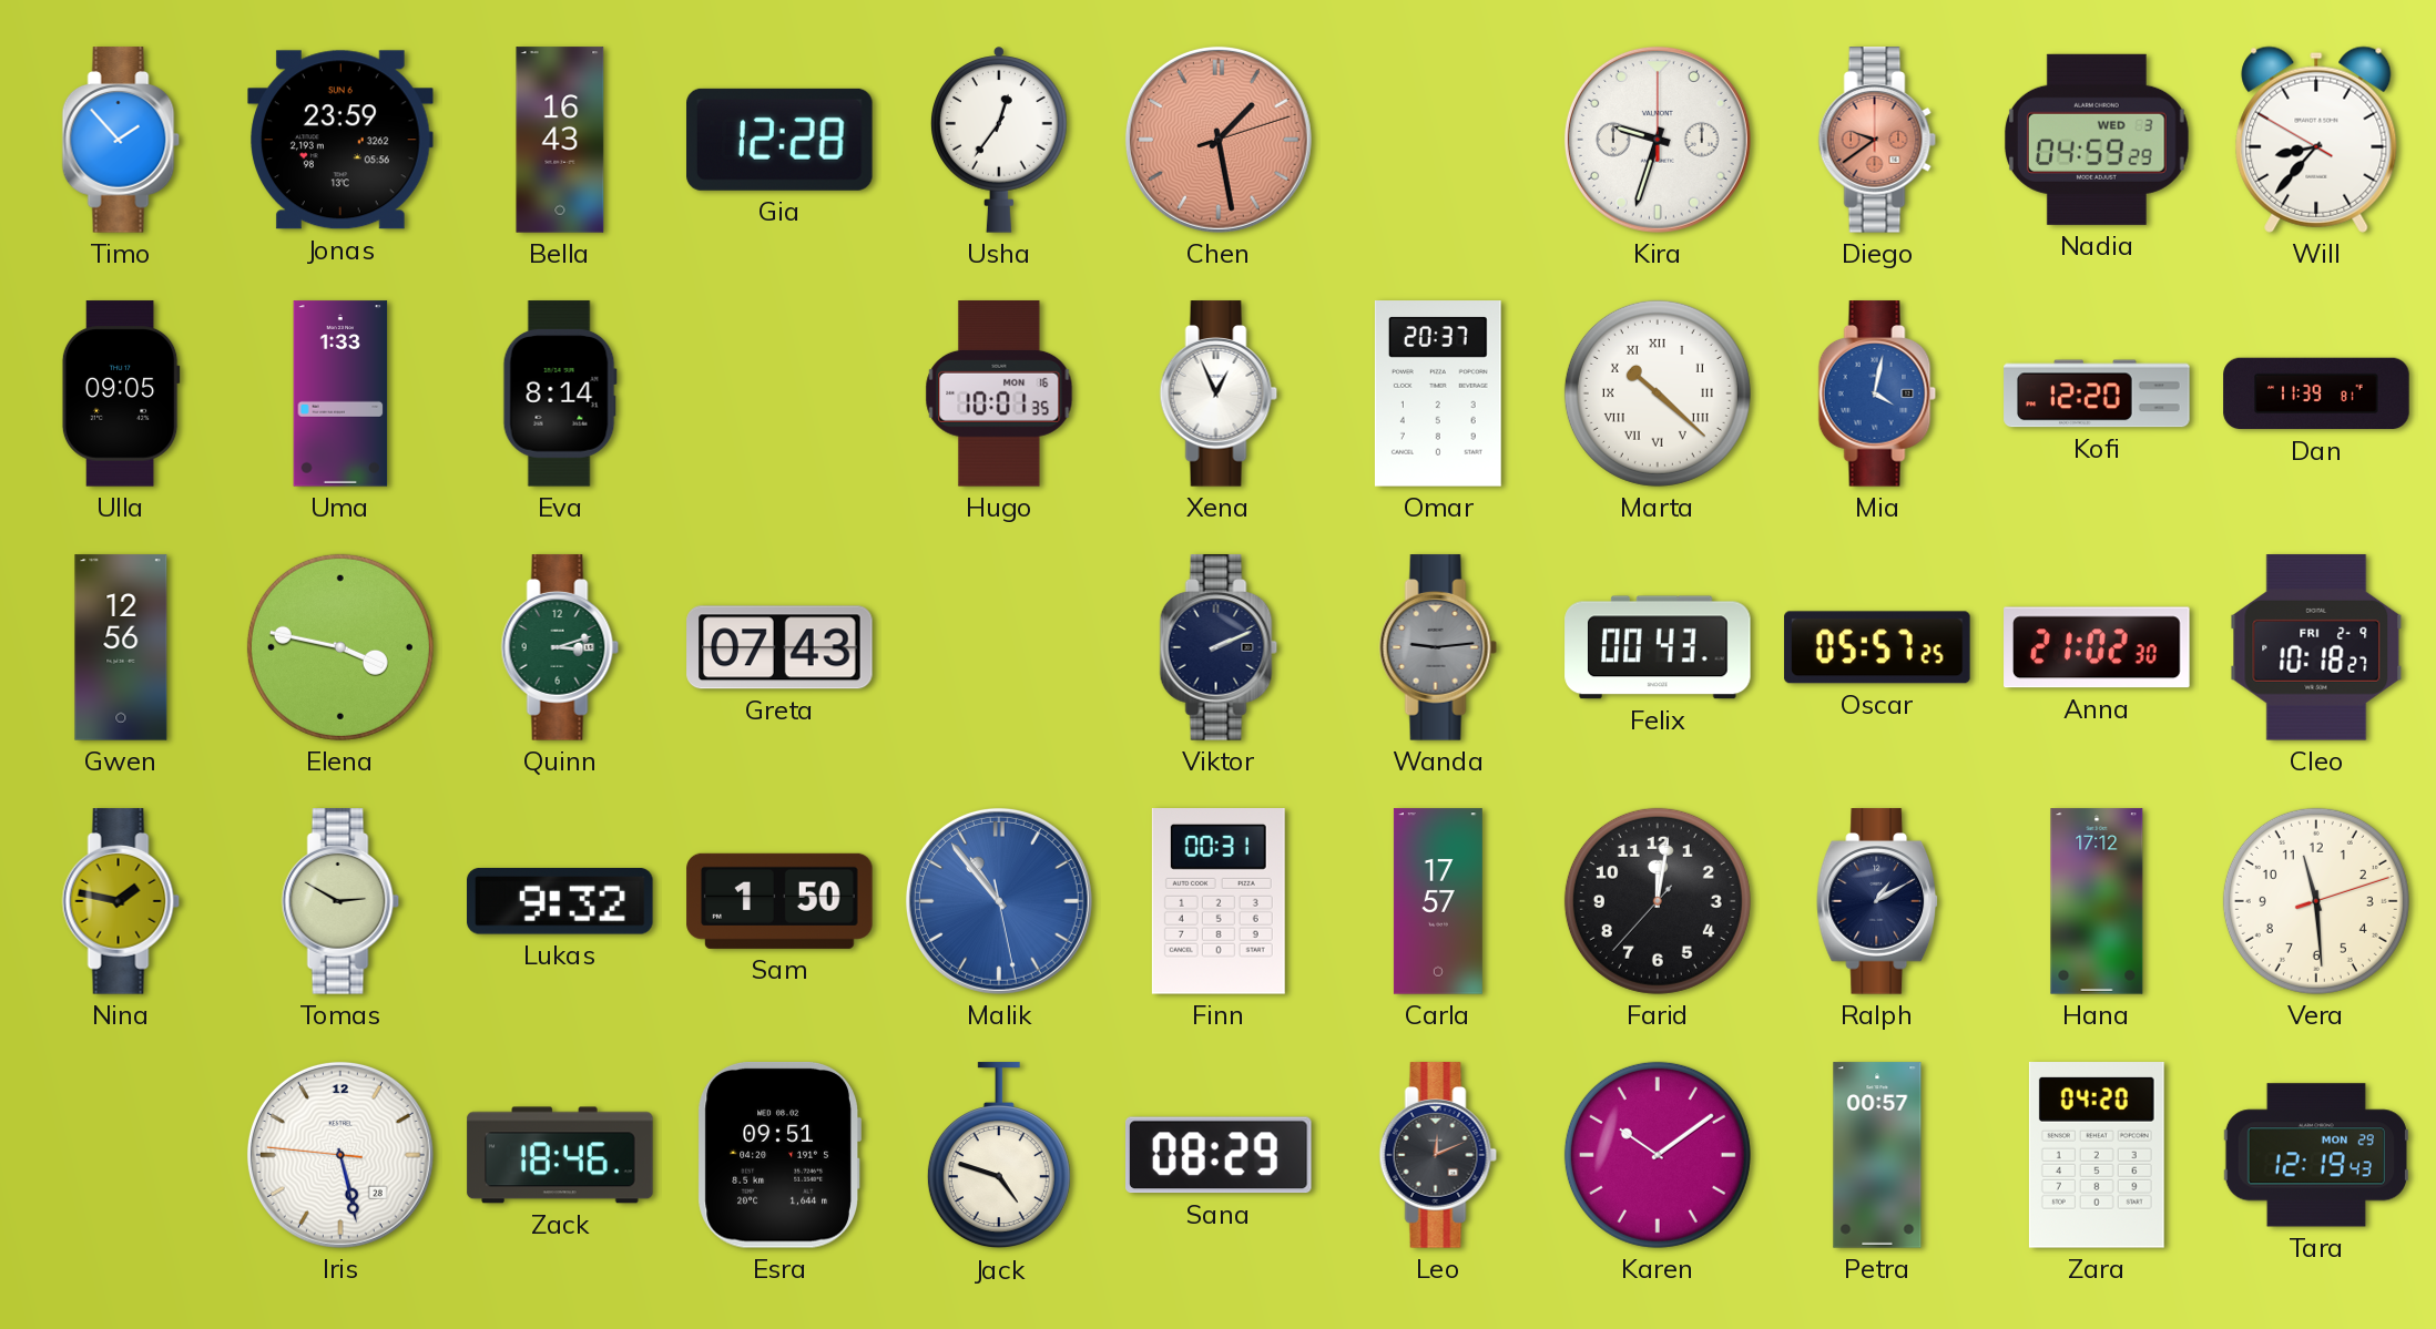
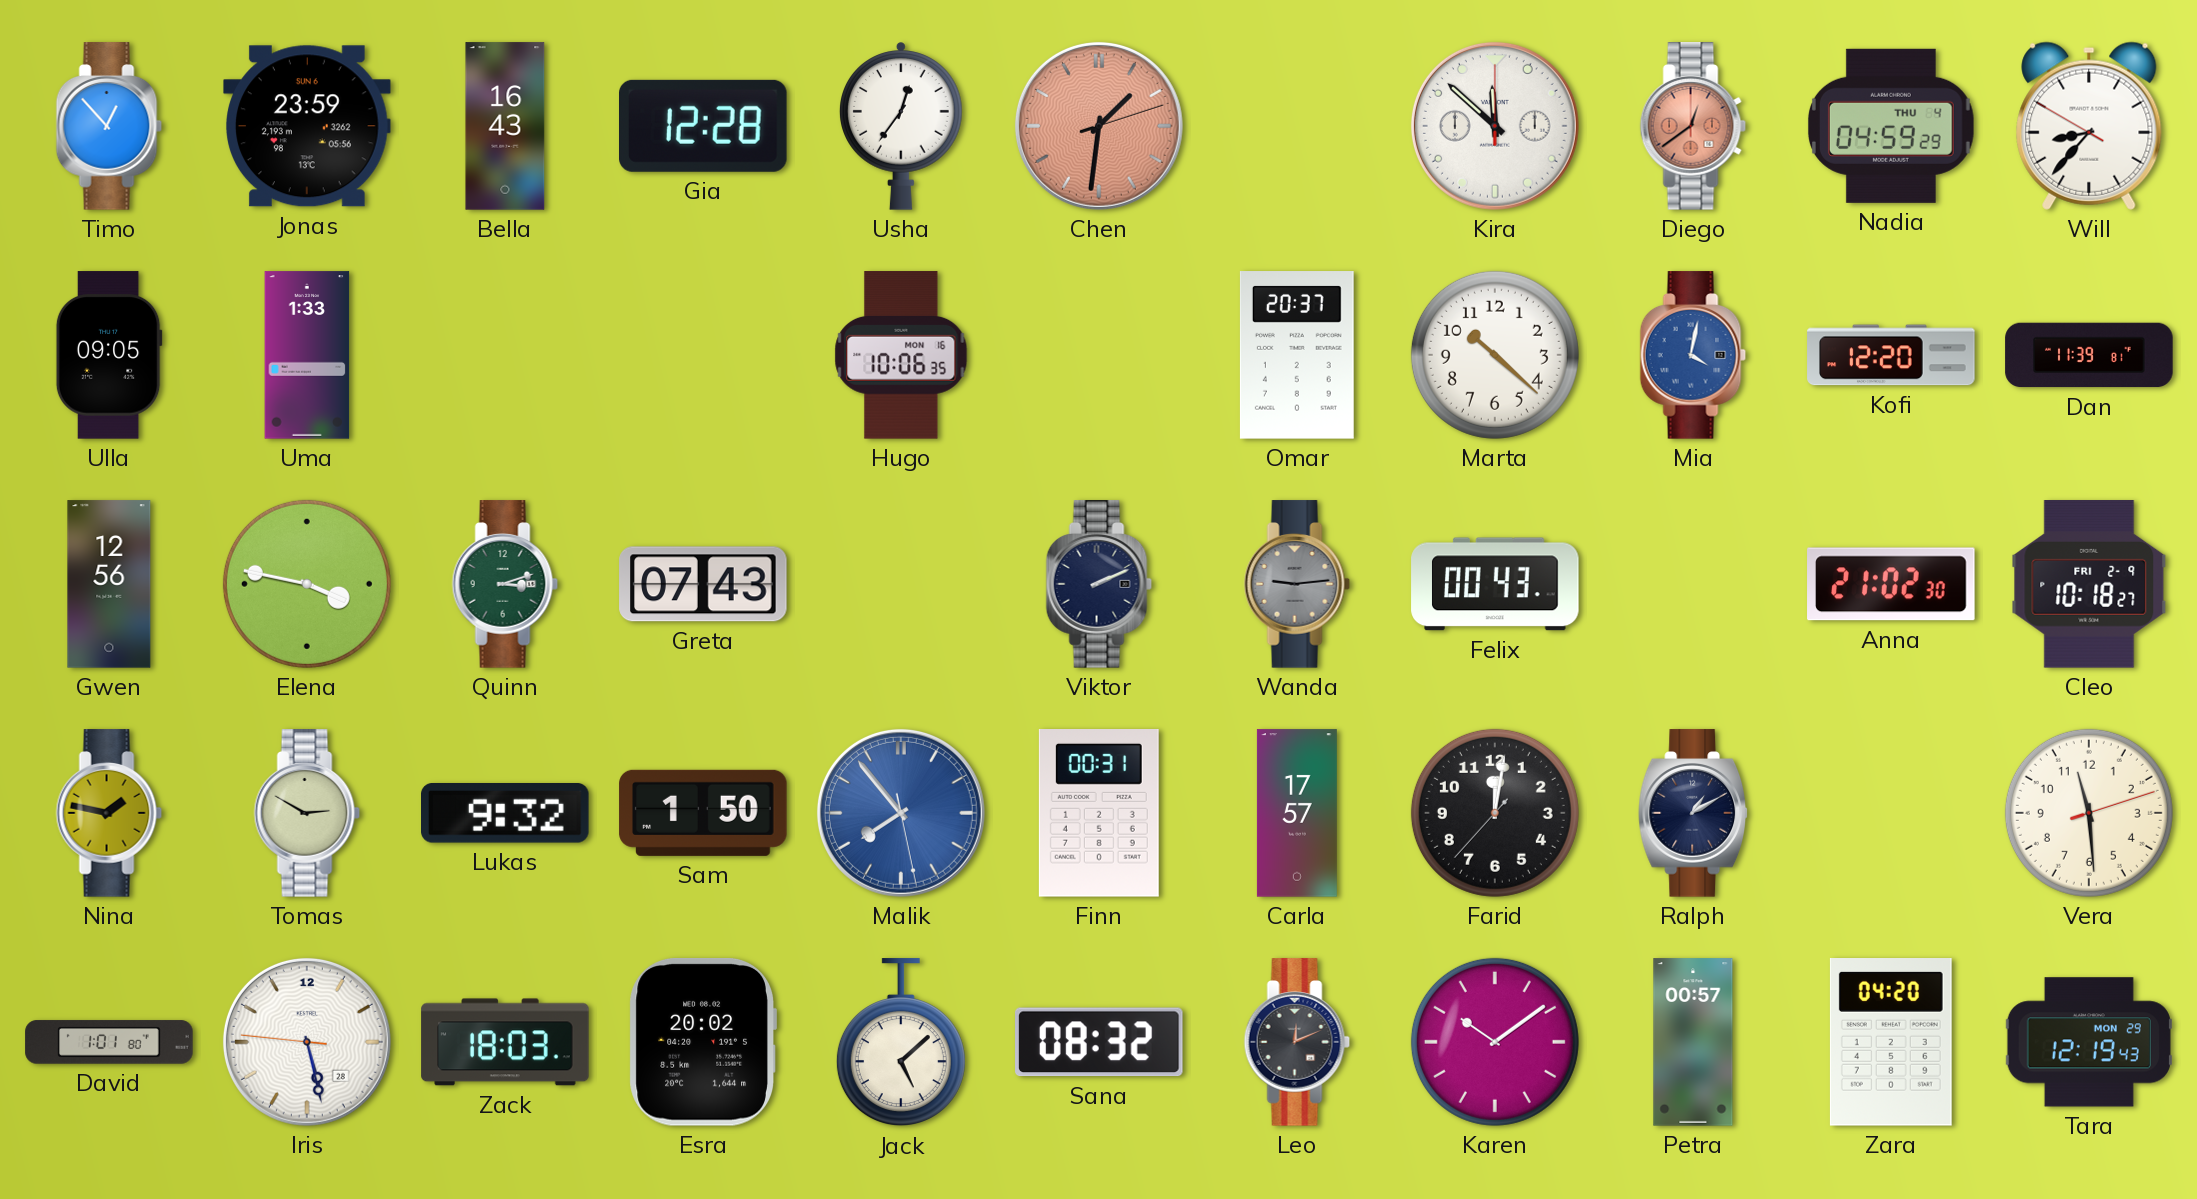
Timo: 1:53 -> 12:53
Chen: 1:28 -> 1:31
Kira: 9:33 -> 11:52
Diego: 9:39 -> 12:39
Nadia date: WED 3 -> THU 4
Eva: 8:14 -> none
Hugo: 10:01 -> 10:06
Xena: 12:56 -> none
Marta numerals: Roman -> Arabic
Oscar: 05:57 -> none
Malik: 10:53 -> 7:53
Hana: 17:12 -> none
David: none -> 1:01
Zack: 18:46 -> 18:03
Esra: 09:51 -> 20:02
Jack: 4:48 -> 5:08
Sana: 08:29 -> 08:32
